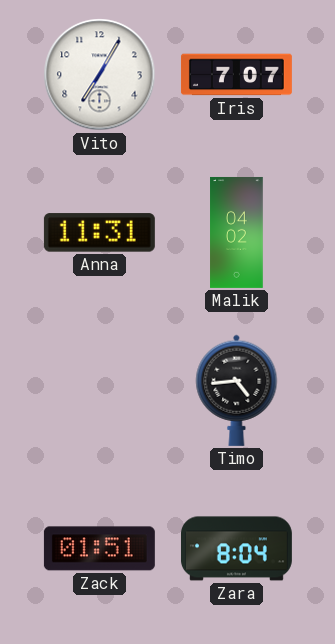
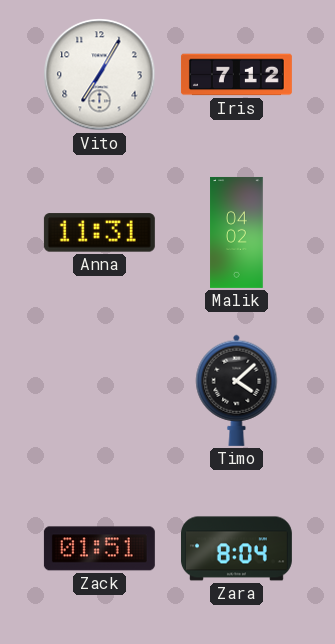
Iris: 7:07 -> 7:12
Timo: 4:44 -> 4:08
